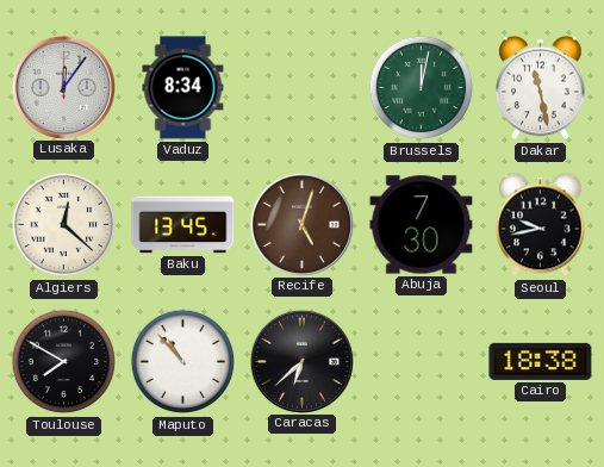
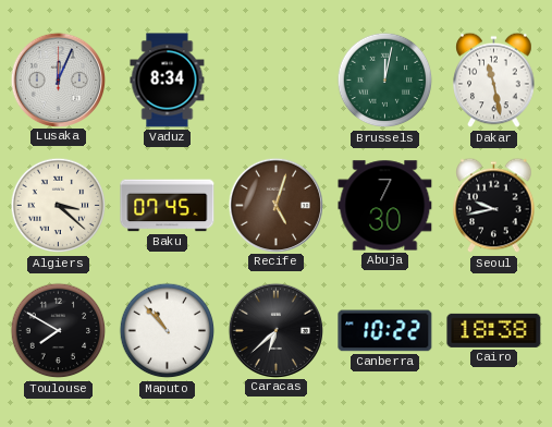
Lusaka: 12:06 -> 12:04
Algiers: 12:22 -> 3:22
Baku: 13:45 -> 07:45
Canberra: none -> 10:22
